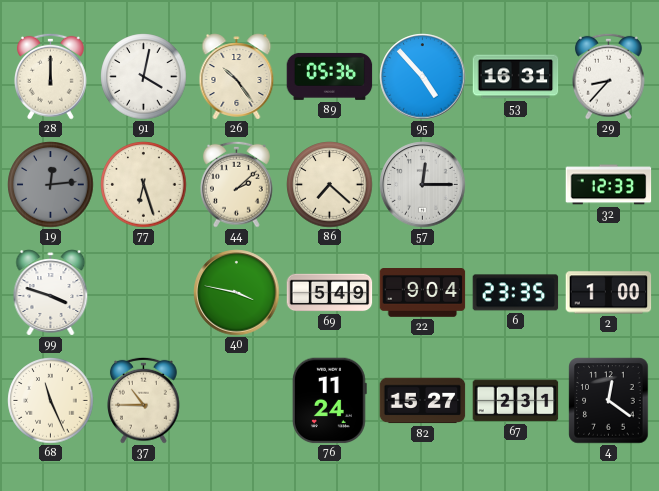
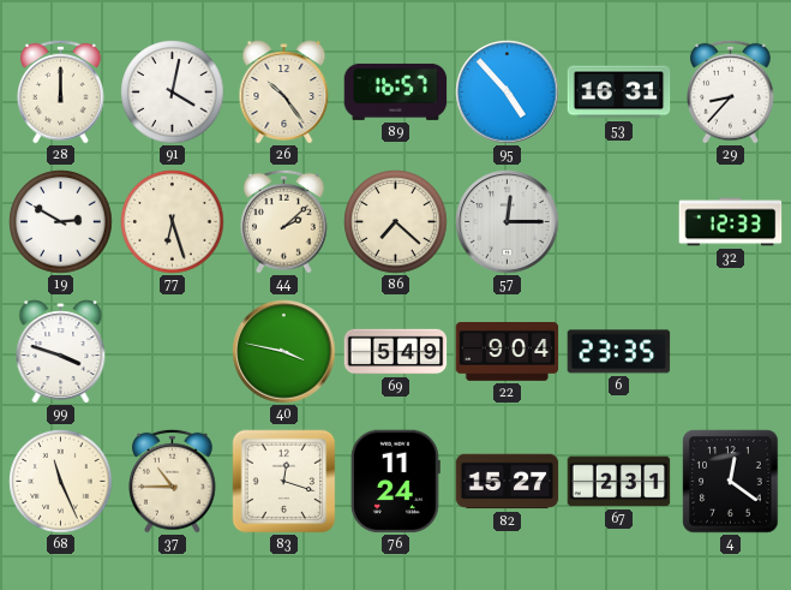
89: 05:36 -> 16:57
19: 12:14 -> 2:50
19 dial: grey -> white
2: 1:00 -> none
83: none -> 12:18
